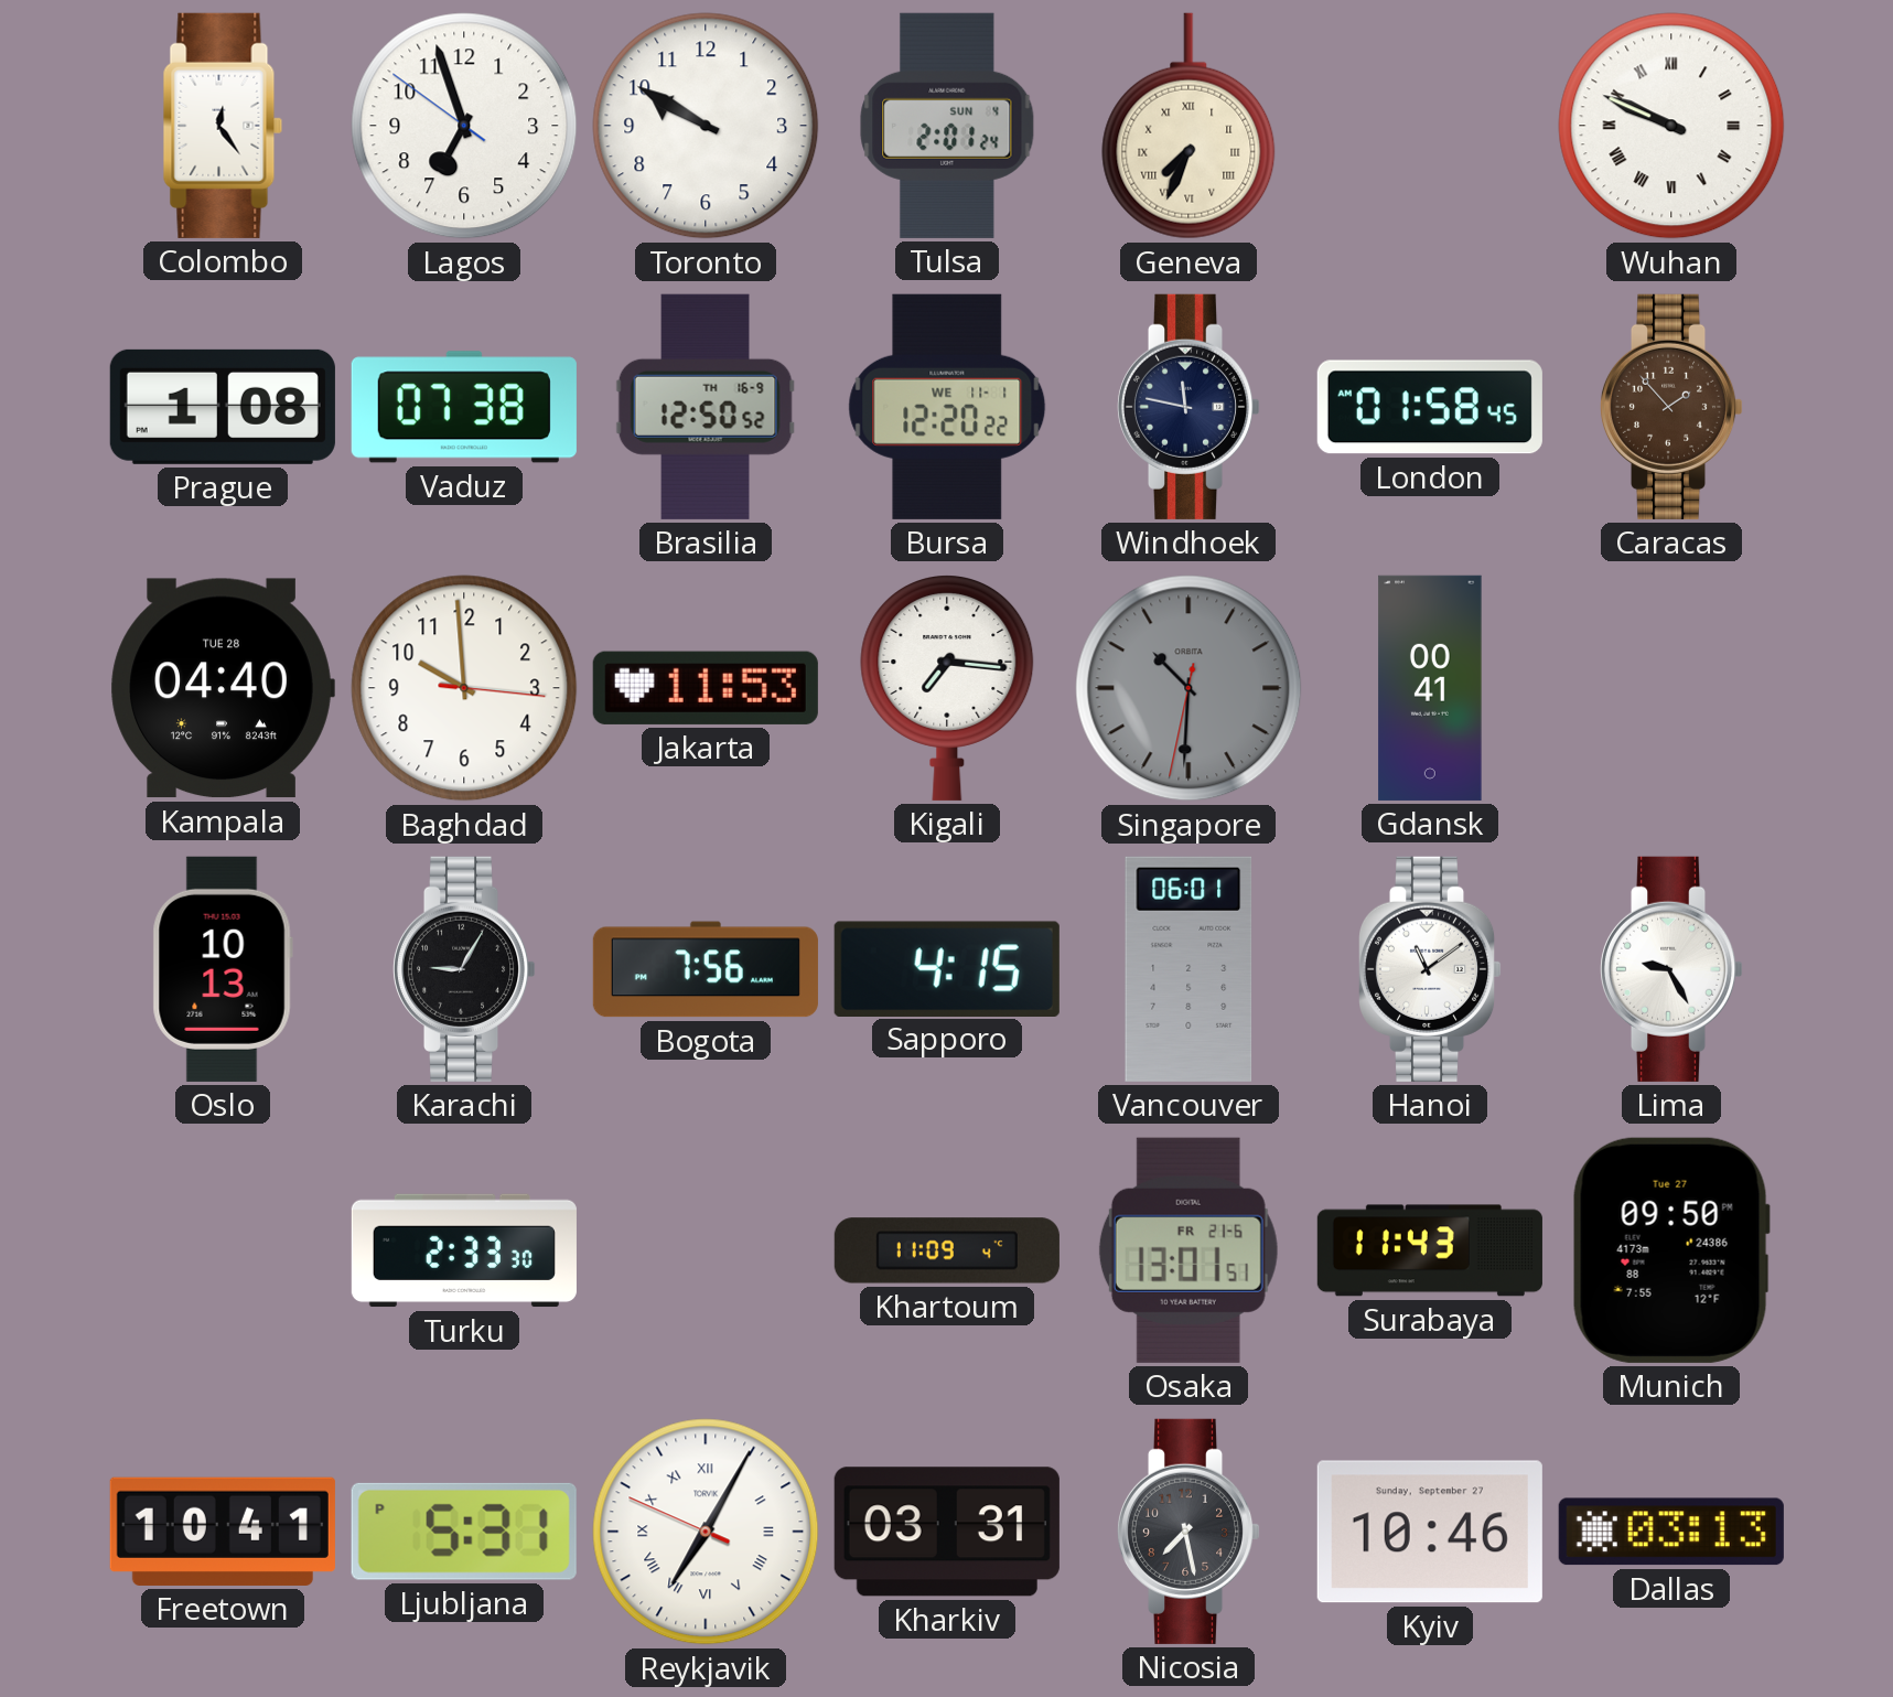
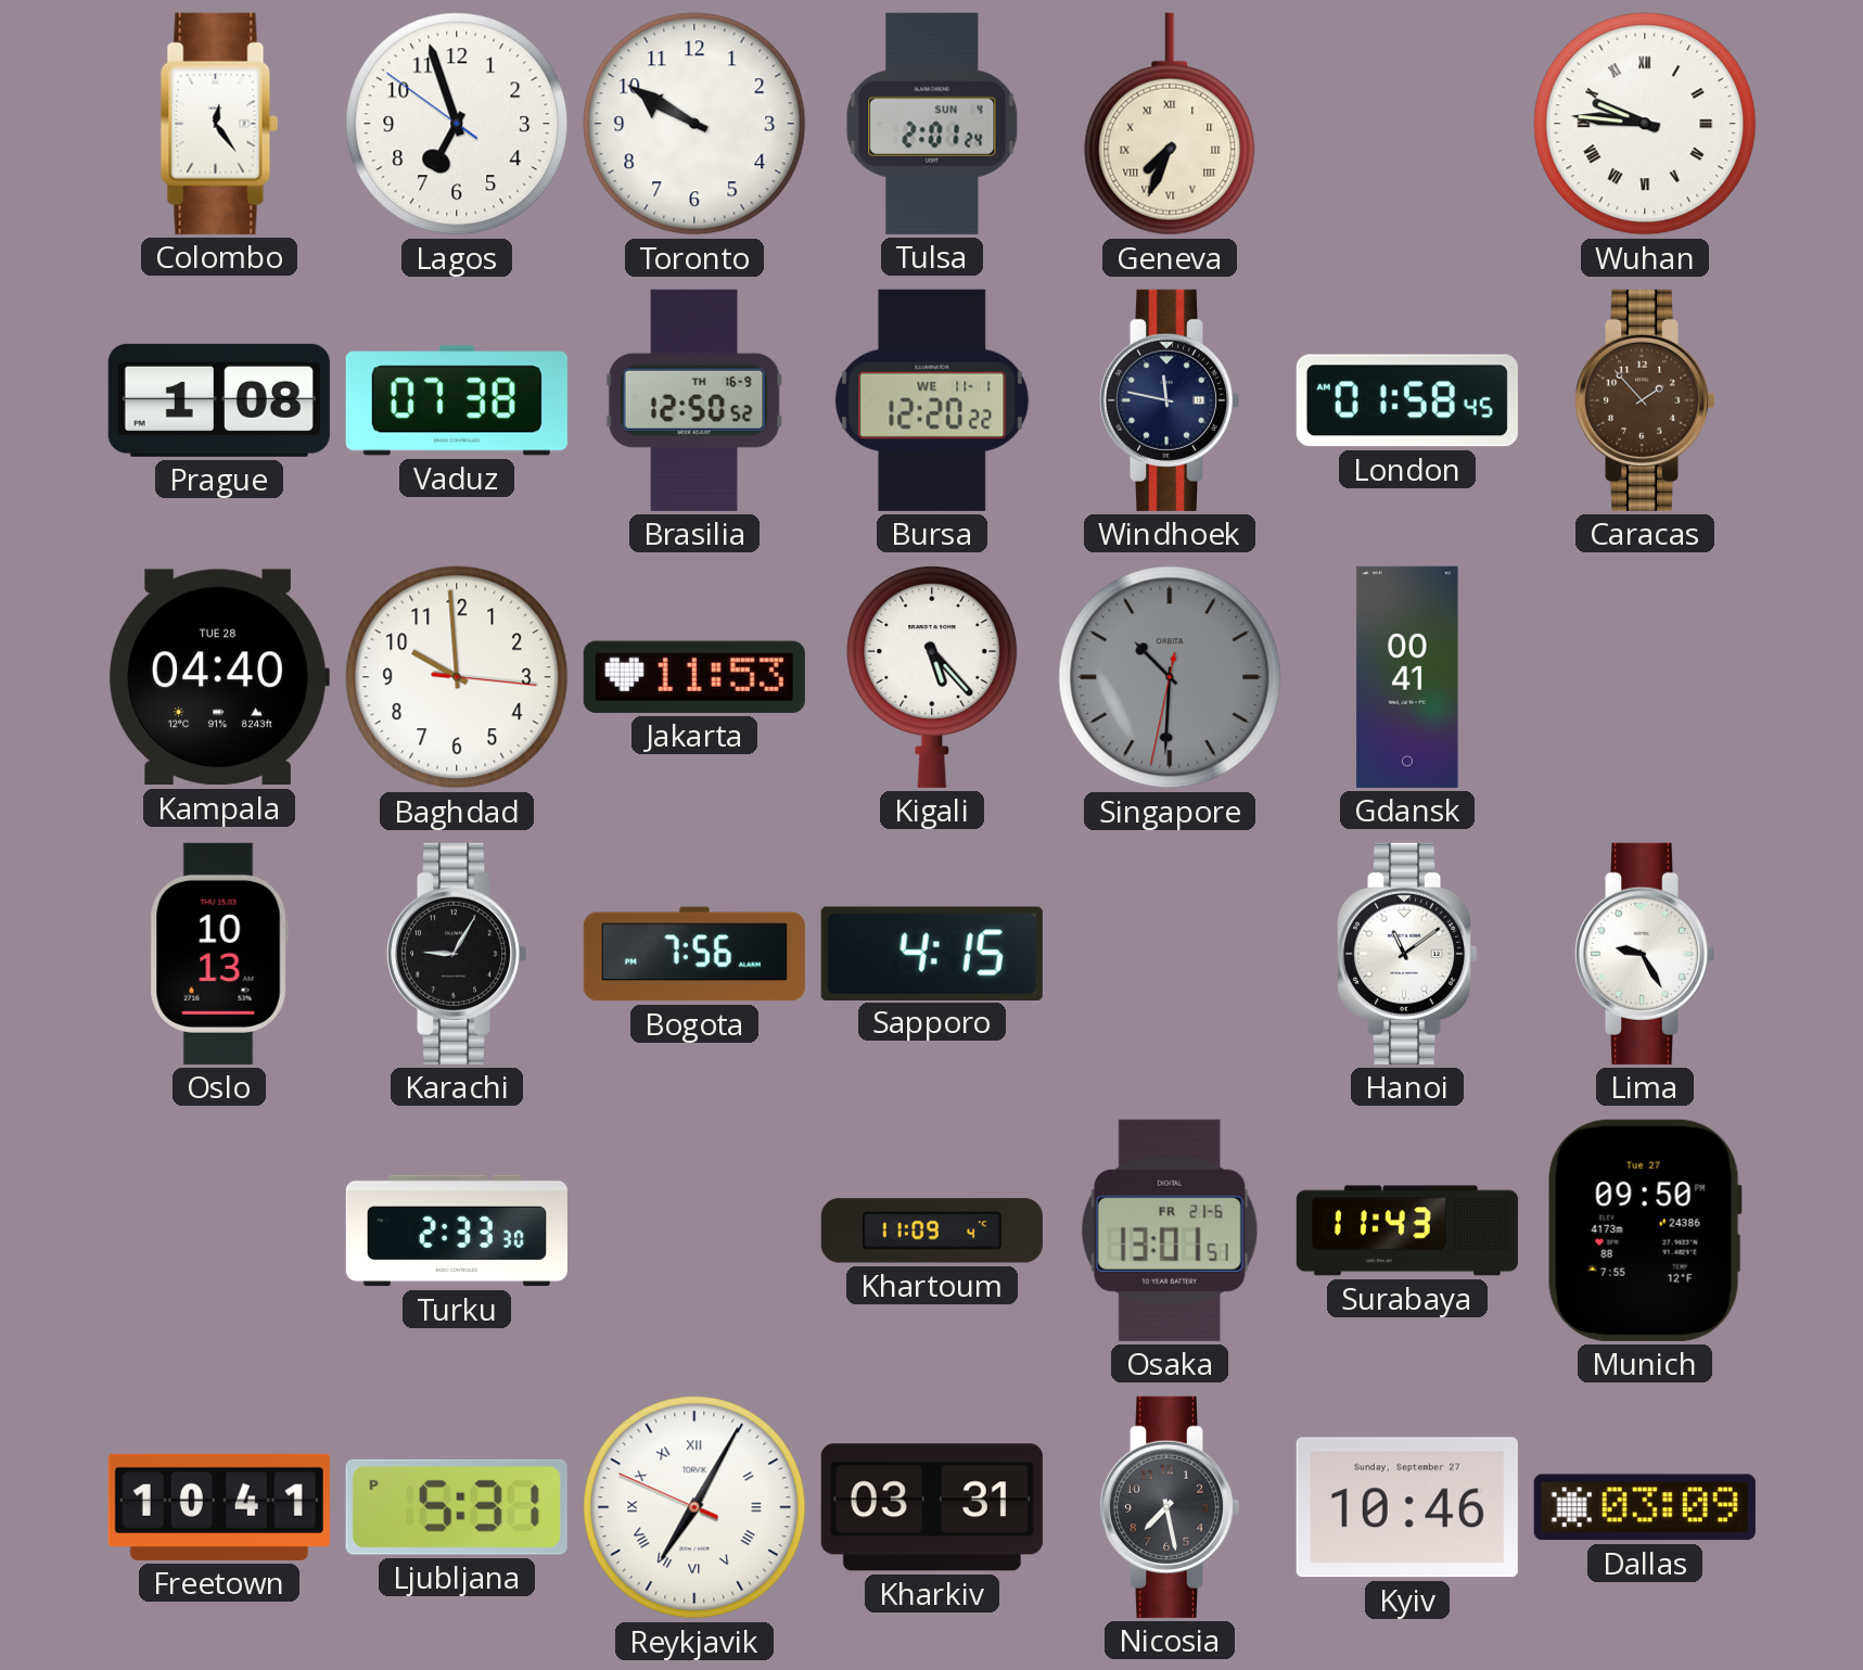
Wuhan: 9:49 -> 9:46
Kigali: 7:16 -> 5:23
Vancouver: 06:01 -> none
Dallas: 03:13 -> 03:09
